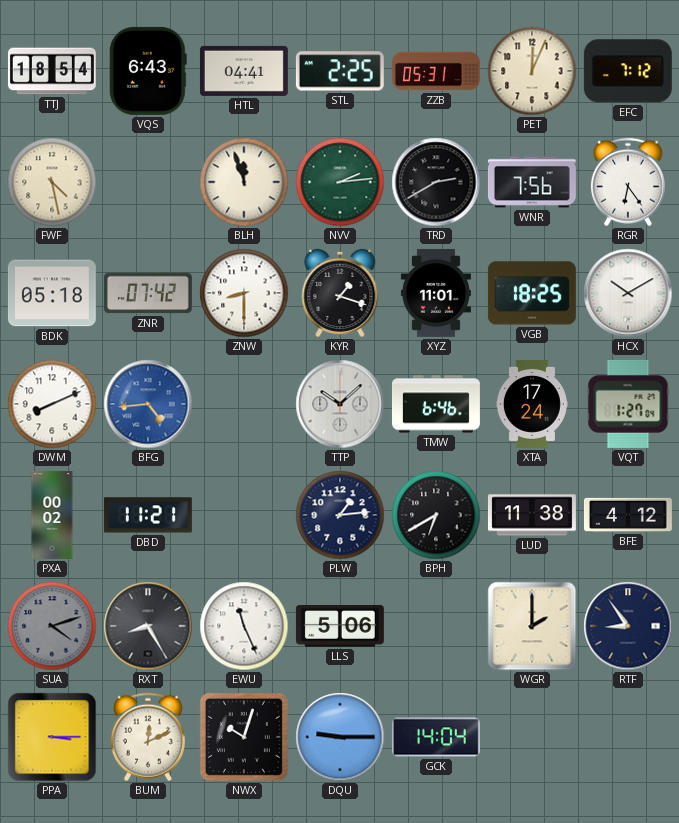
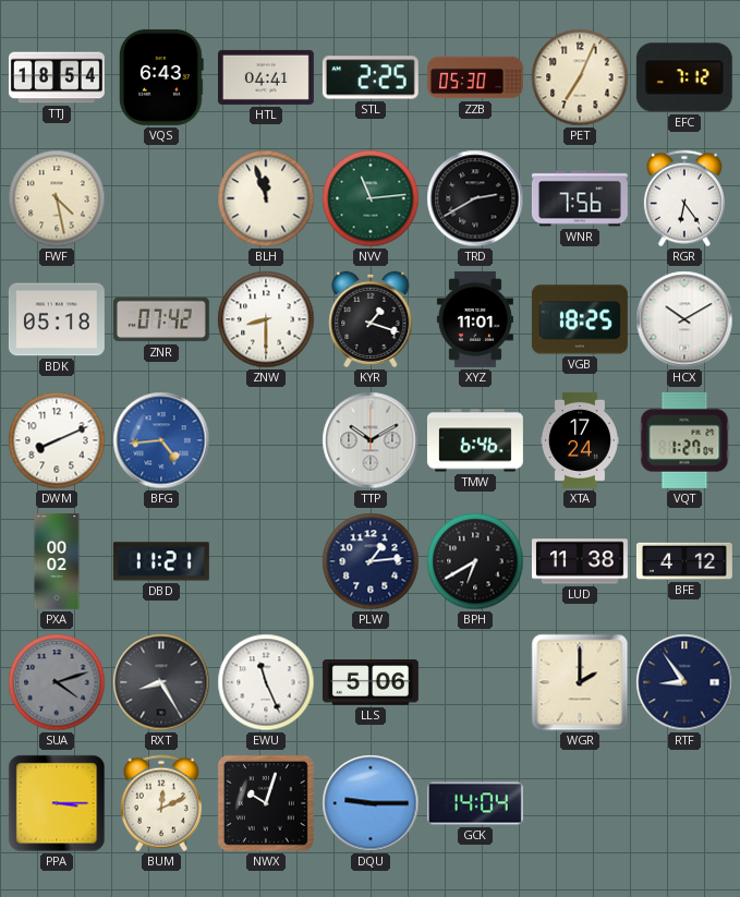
ZZB: 05:31 -> 05:30
PET: 12:04 -> 7:04
NVV: 2:14 -> 11:14
TTP: 10:08 -> 10:10
